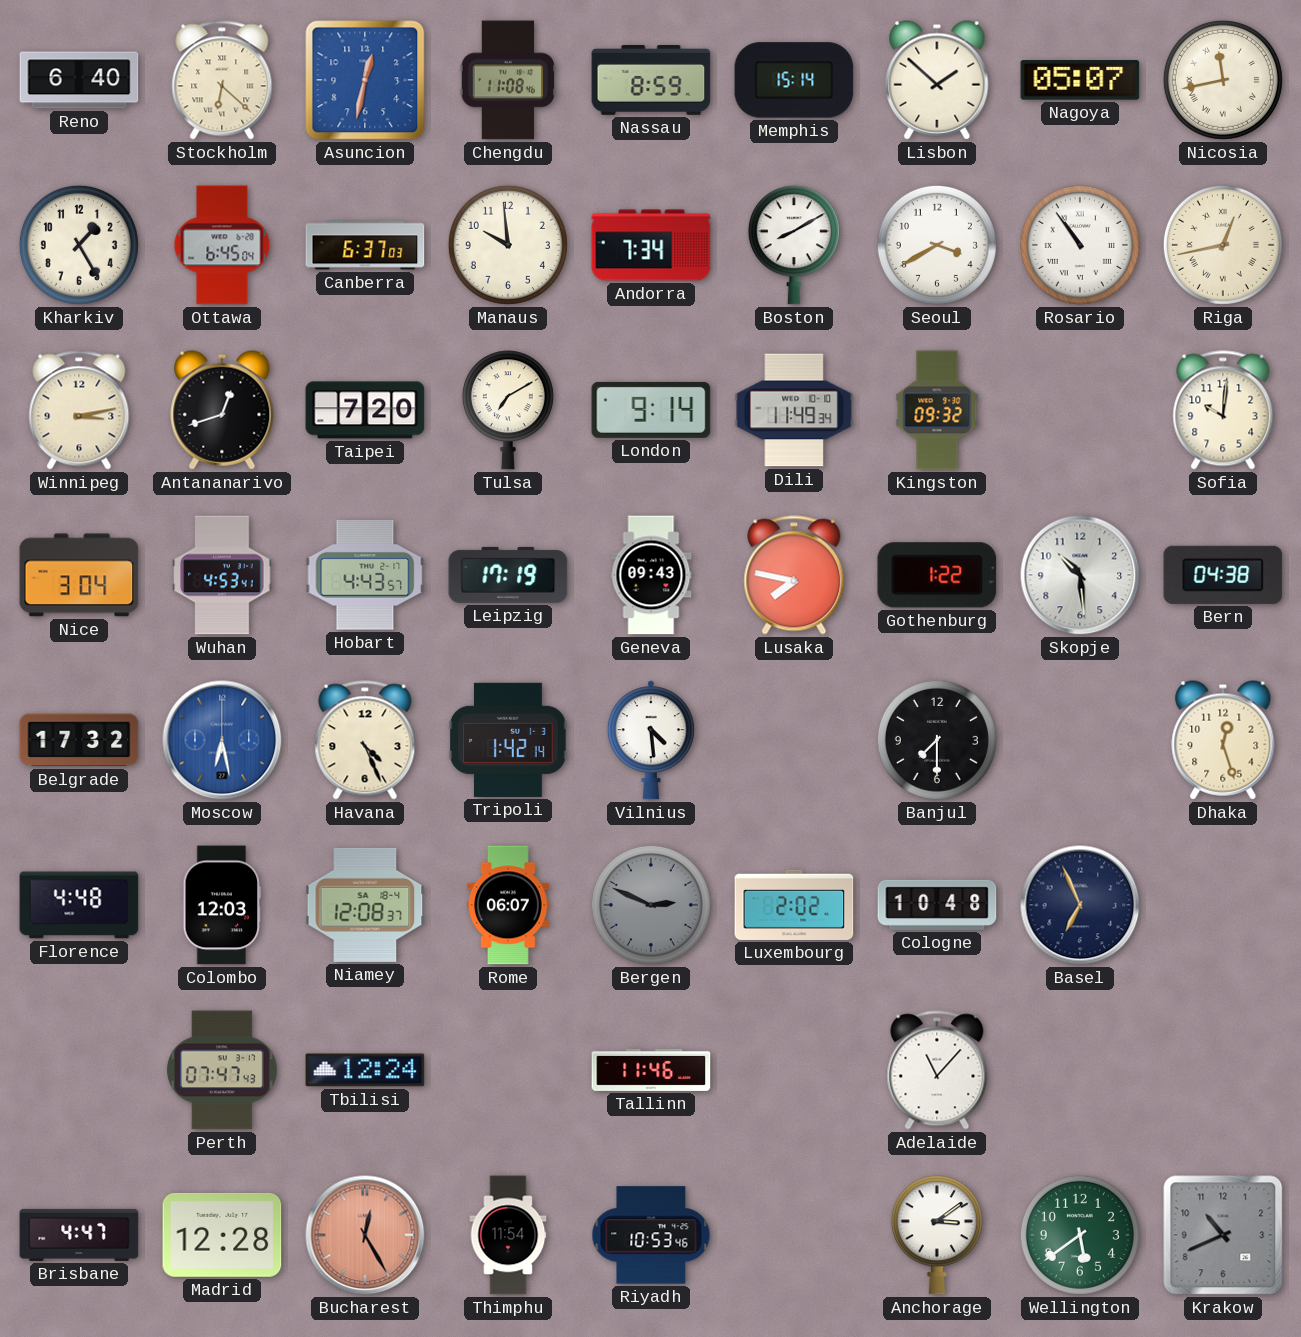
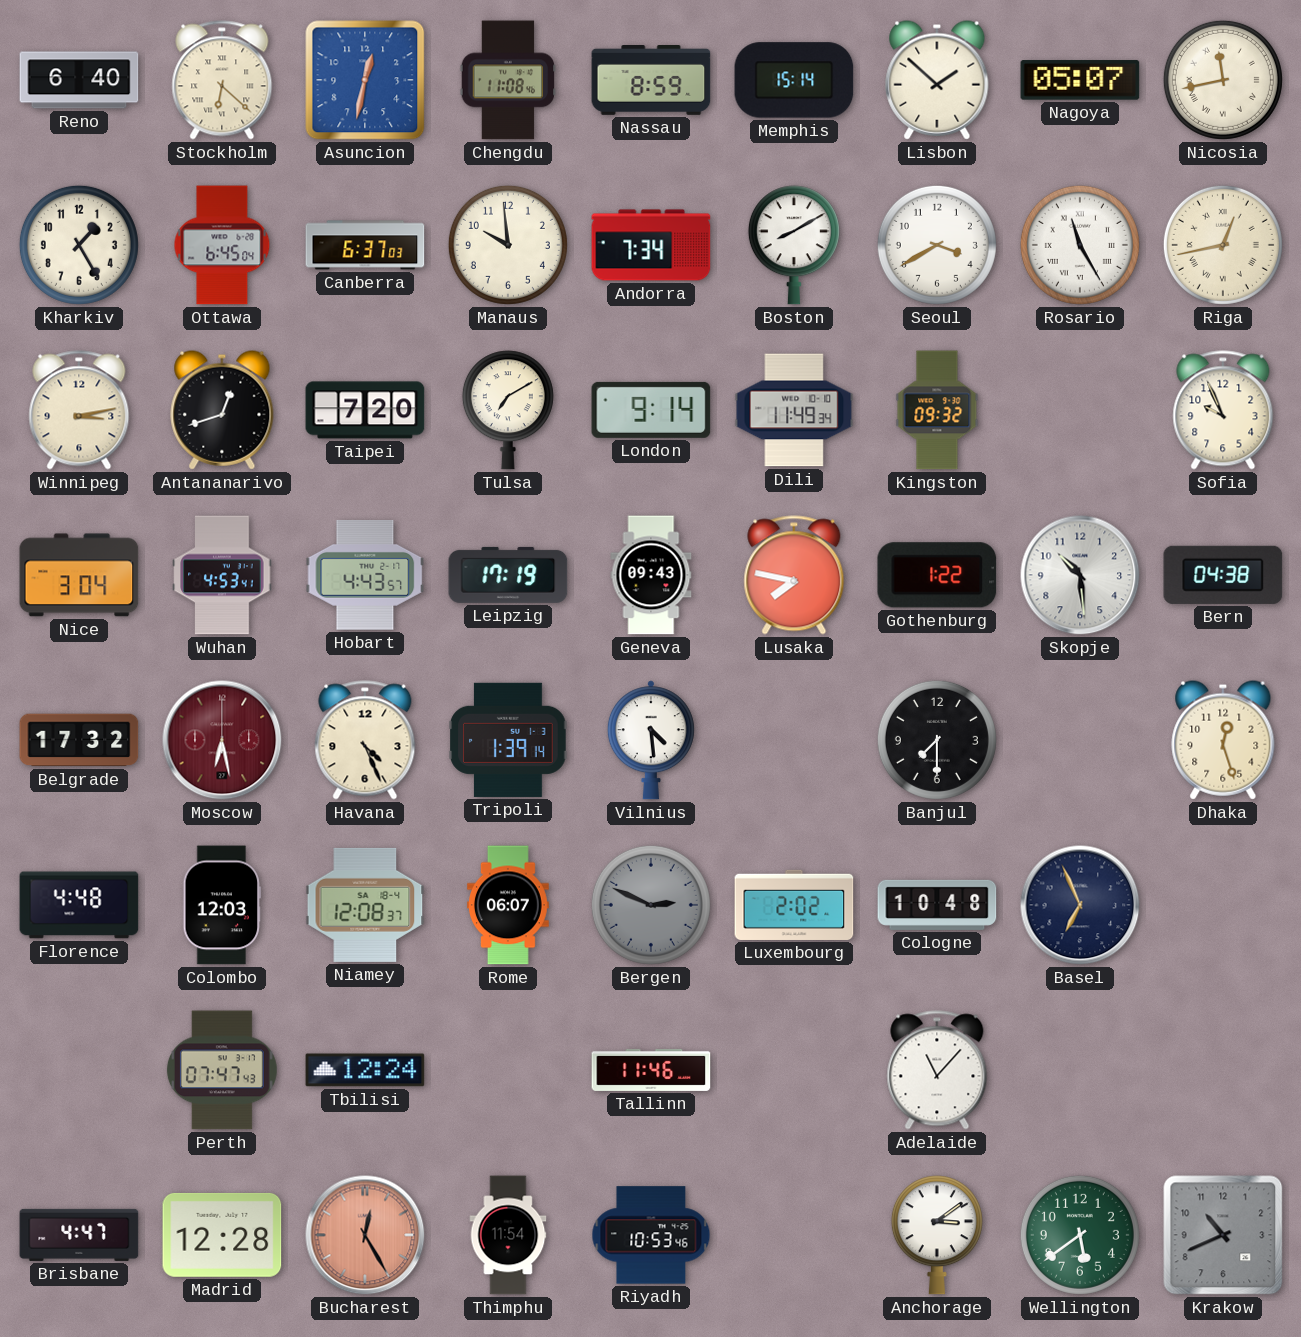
Rosario: 10:54 -> 11:25
Sofia: 10:01 -> 9:56
Moscow dial: blue -> burgundy
Tripoli: 1:42 -> 1:39
